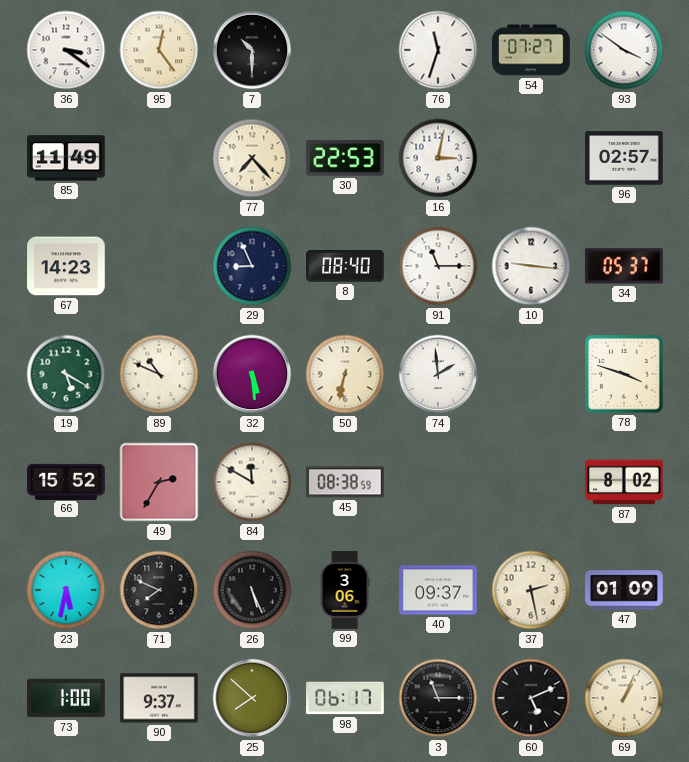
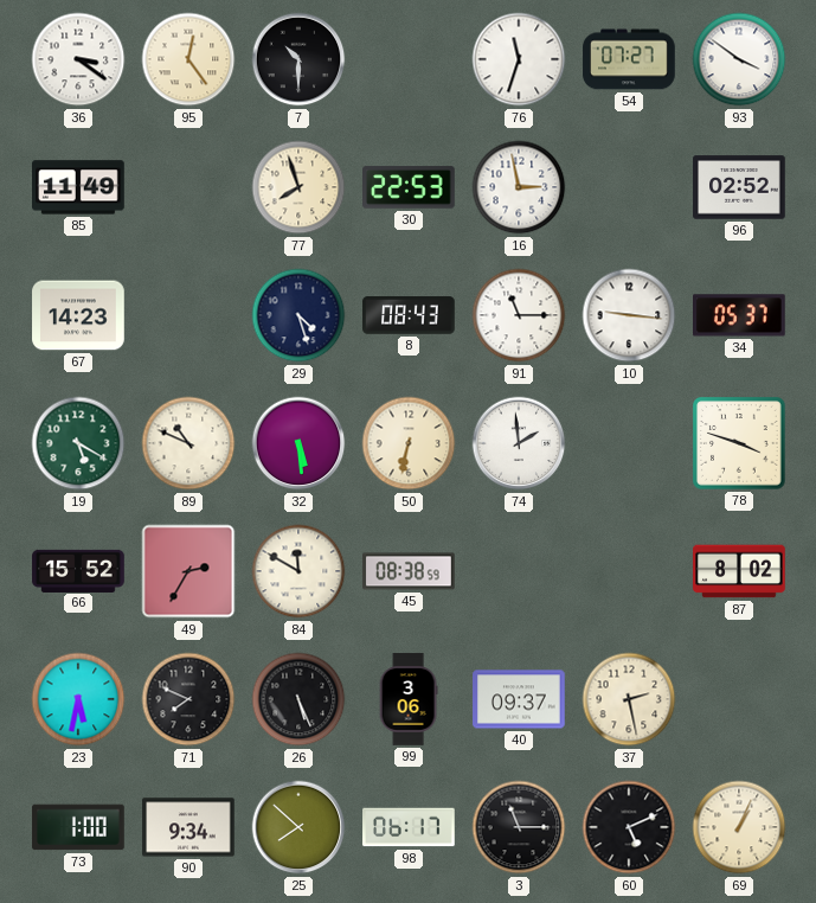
77: 7:23 -> 7:57
16: 3:02 -> 2:58
96: 02:57 -> 02:52
29: 8:56 -> 4:27
8: 08:40 -> 08:43
47: 01:09 -> none
90: 9:37 -> 9:34
